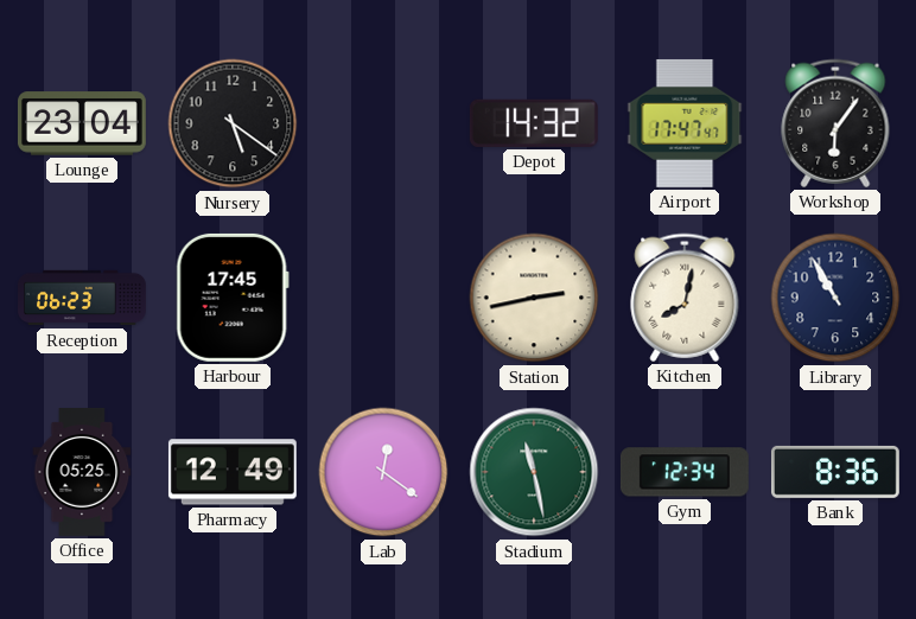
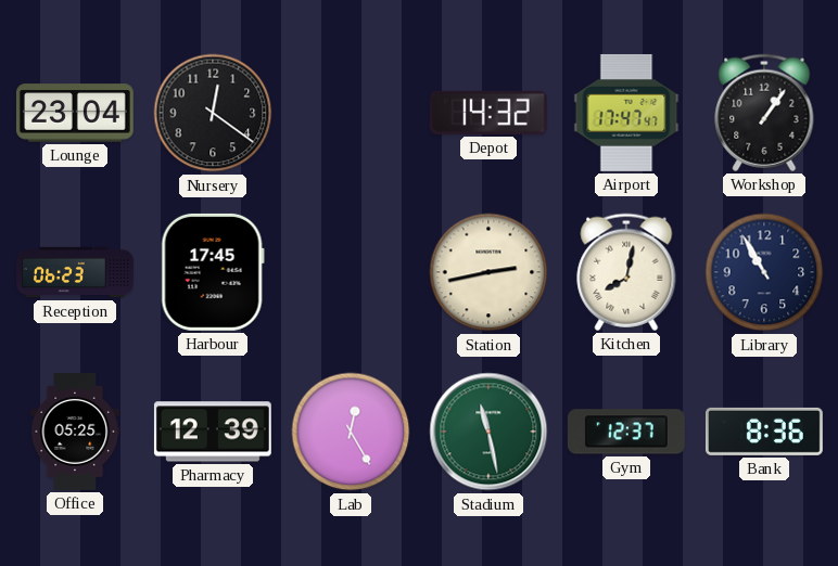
Nursery: 5:21 -> 12:21
Workshop: 6:06 -> 1:06
Pharmacy: 12:49 -> 12:39
Lab: 12:21 -> 12:25
Gym: 12:34 -> 12:37
